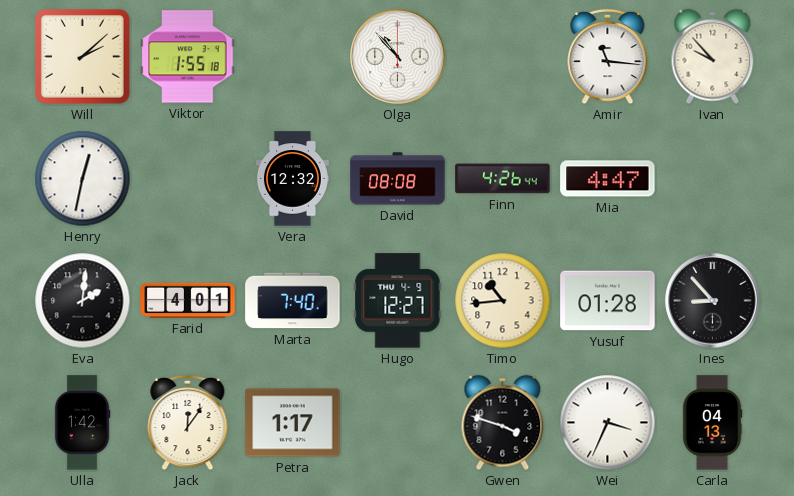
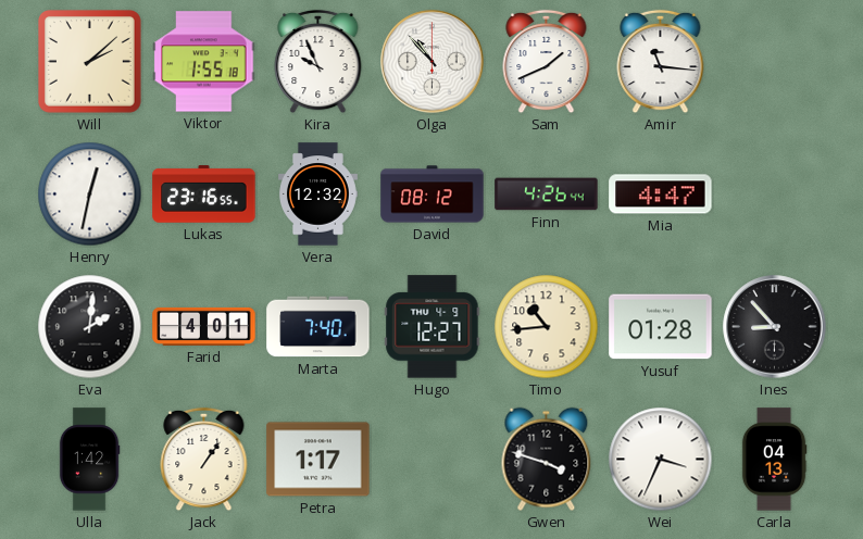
Kira: none -> 9:56
Sam: none -> 1:41
Ivan: 9:53 -> none
Lukas: none -> 23:16
David: 08:08 -> 08:12
Jack: 12:06 -> 1:06
